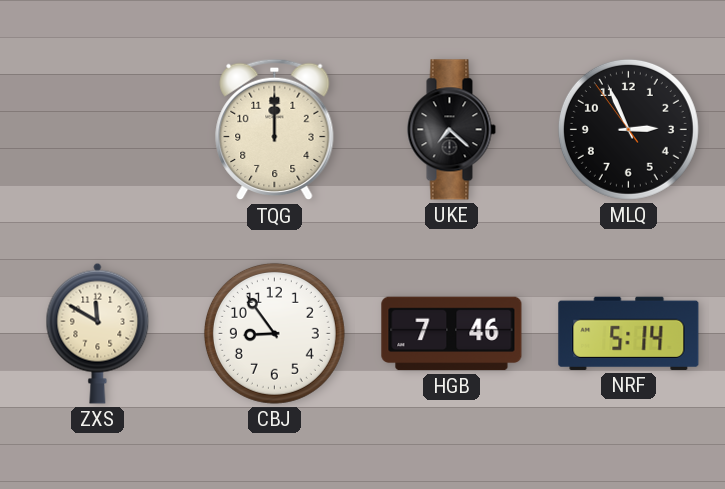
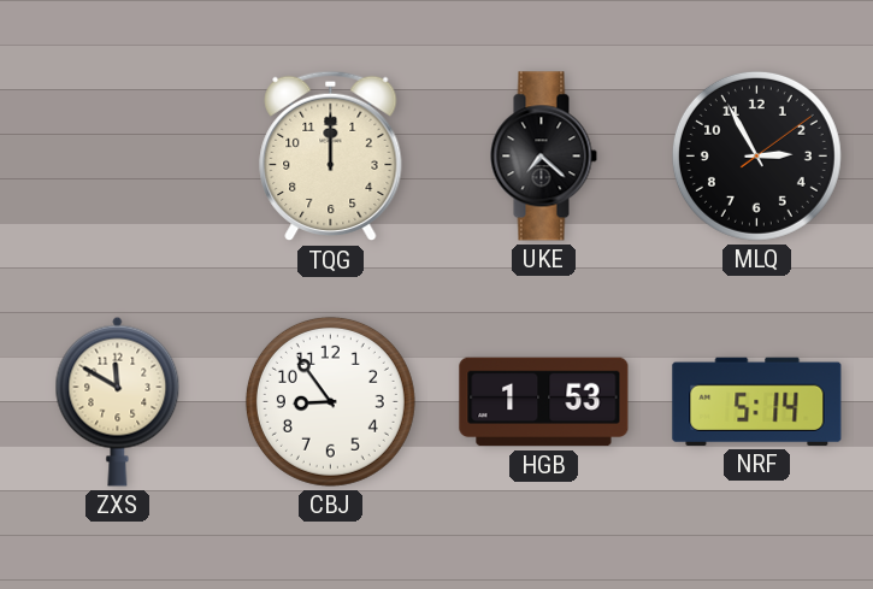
MLQ: 2:55:54 -> 2:55:09
HGB: 7:46 -> 1:53
